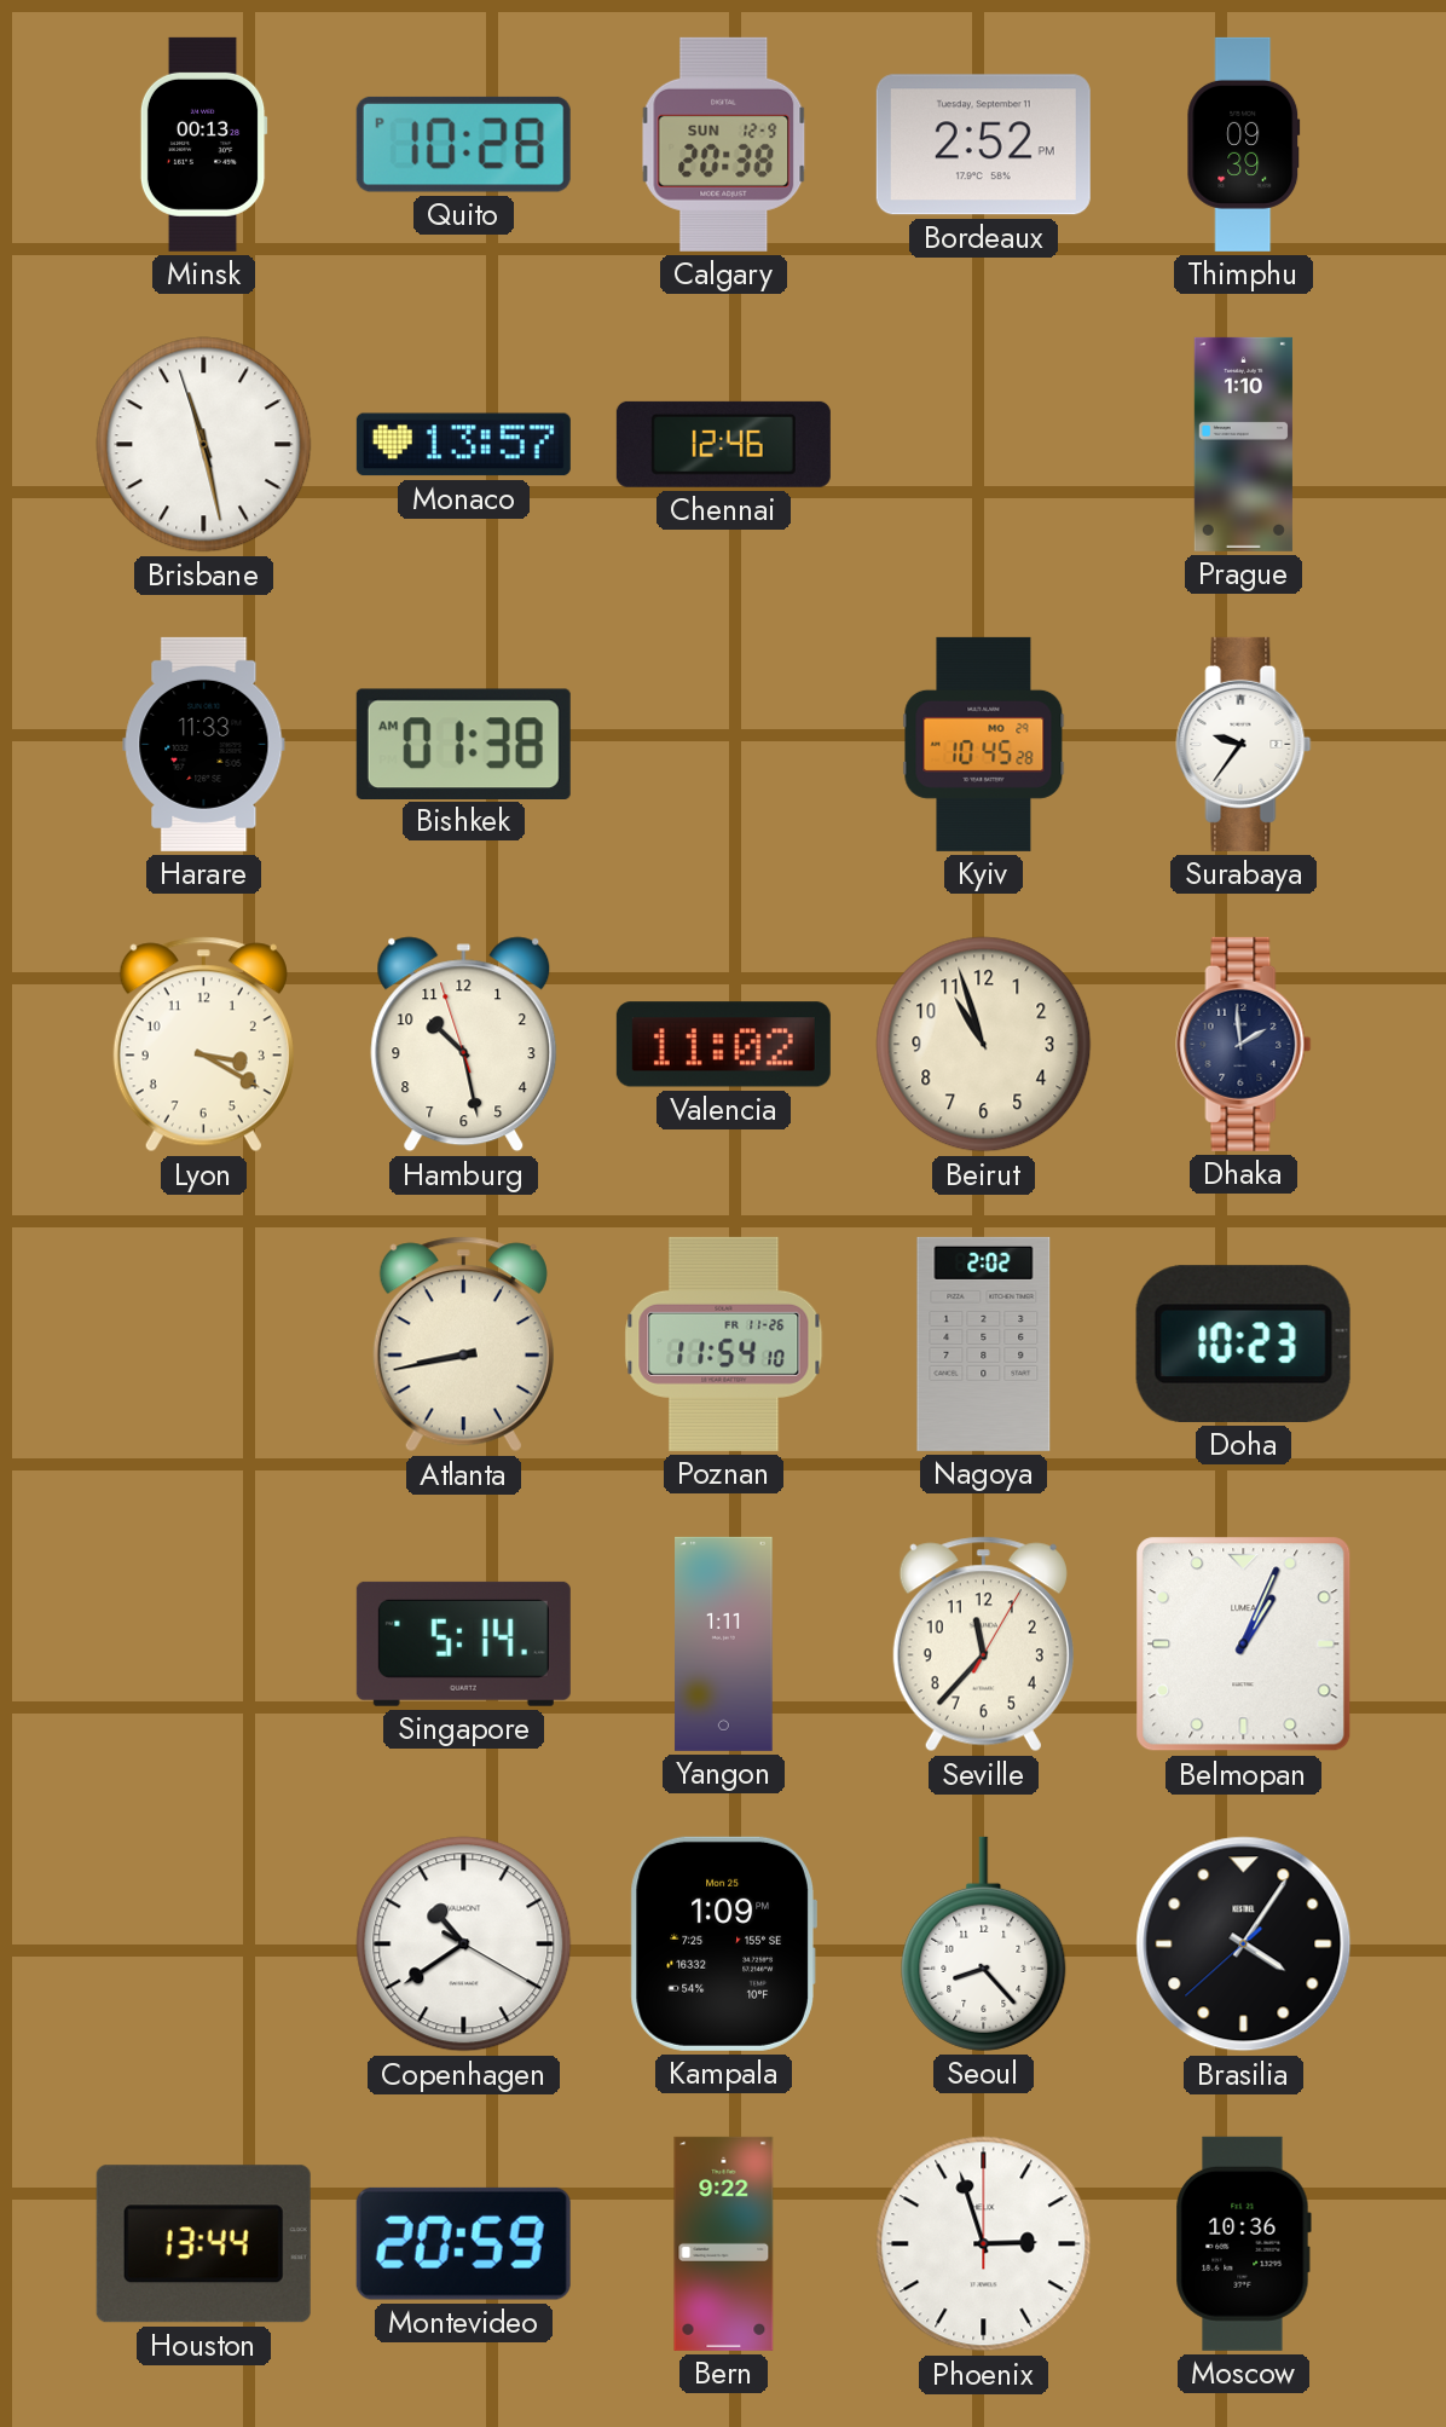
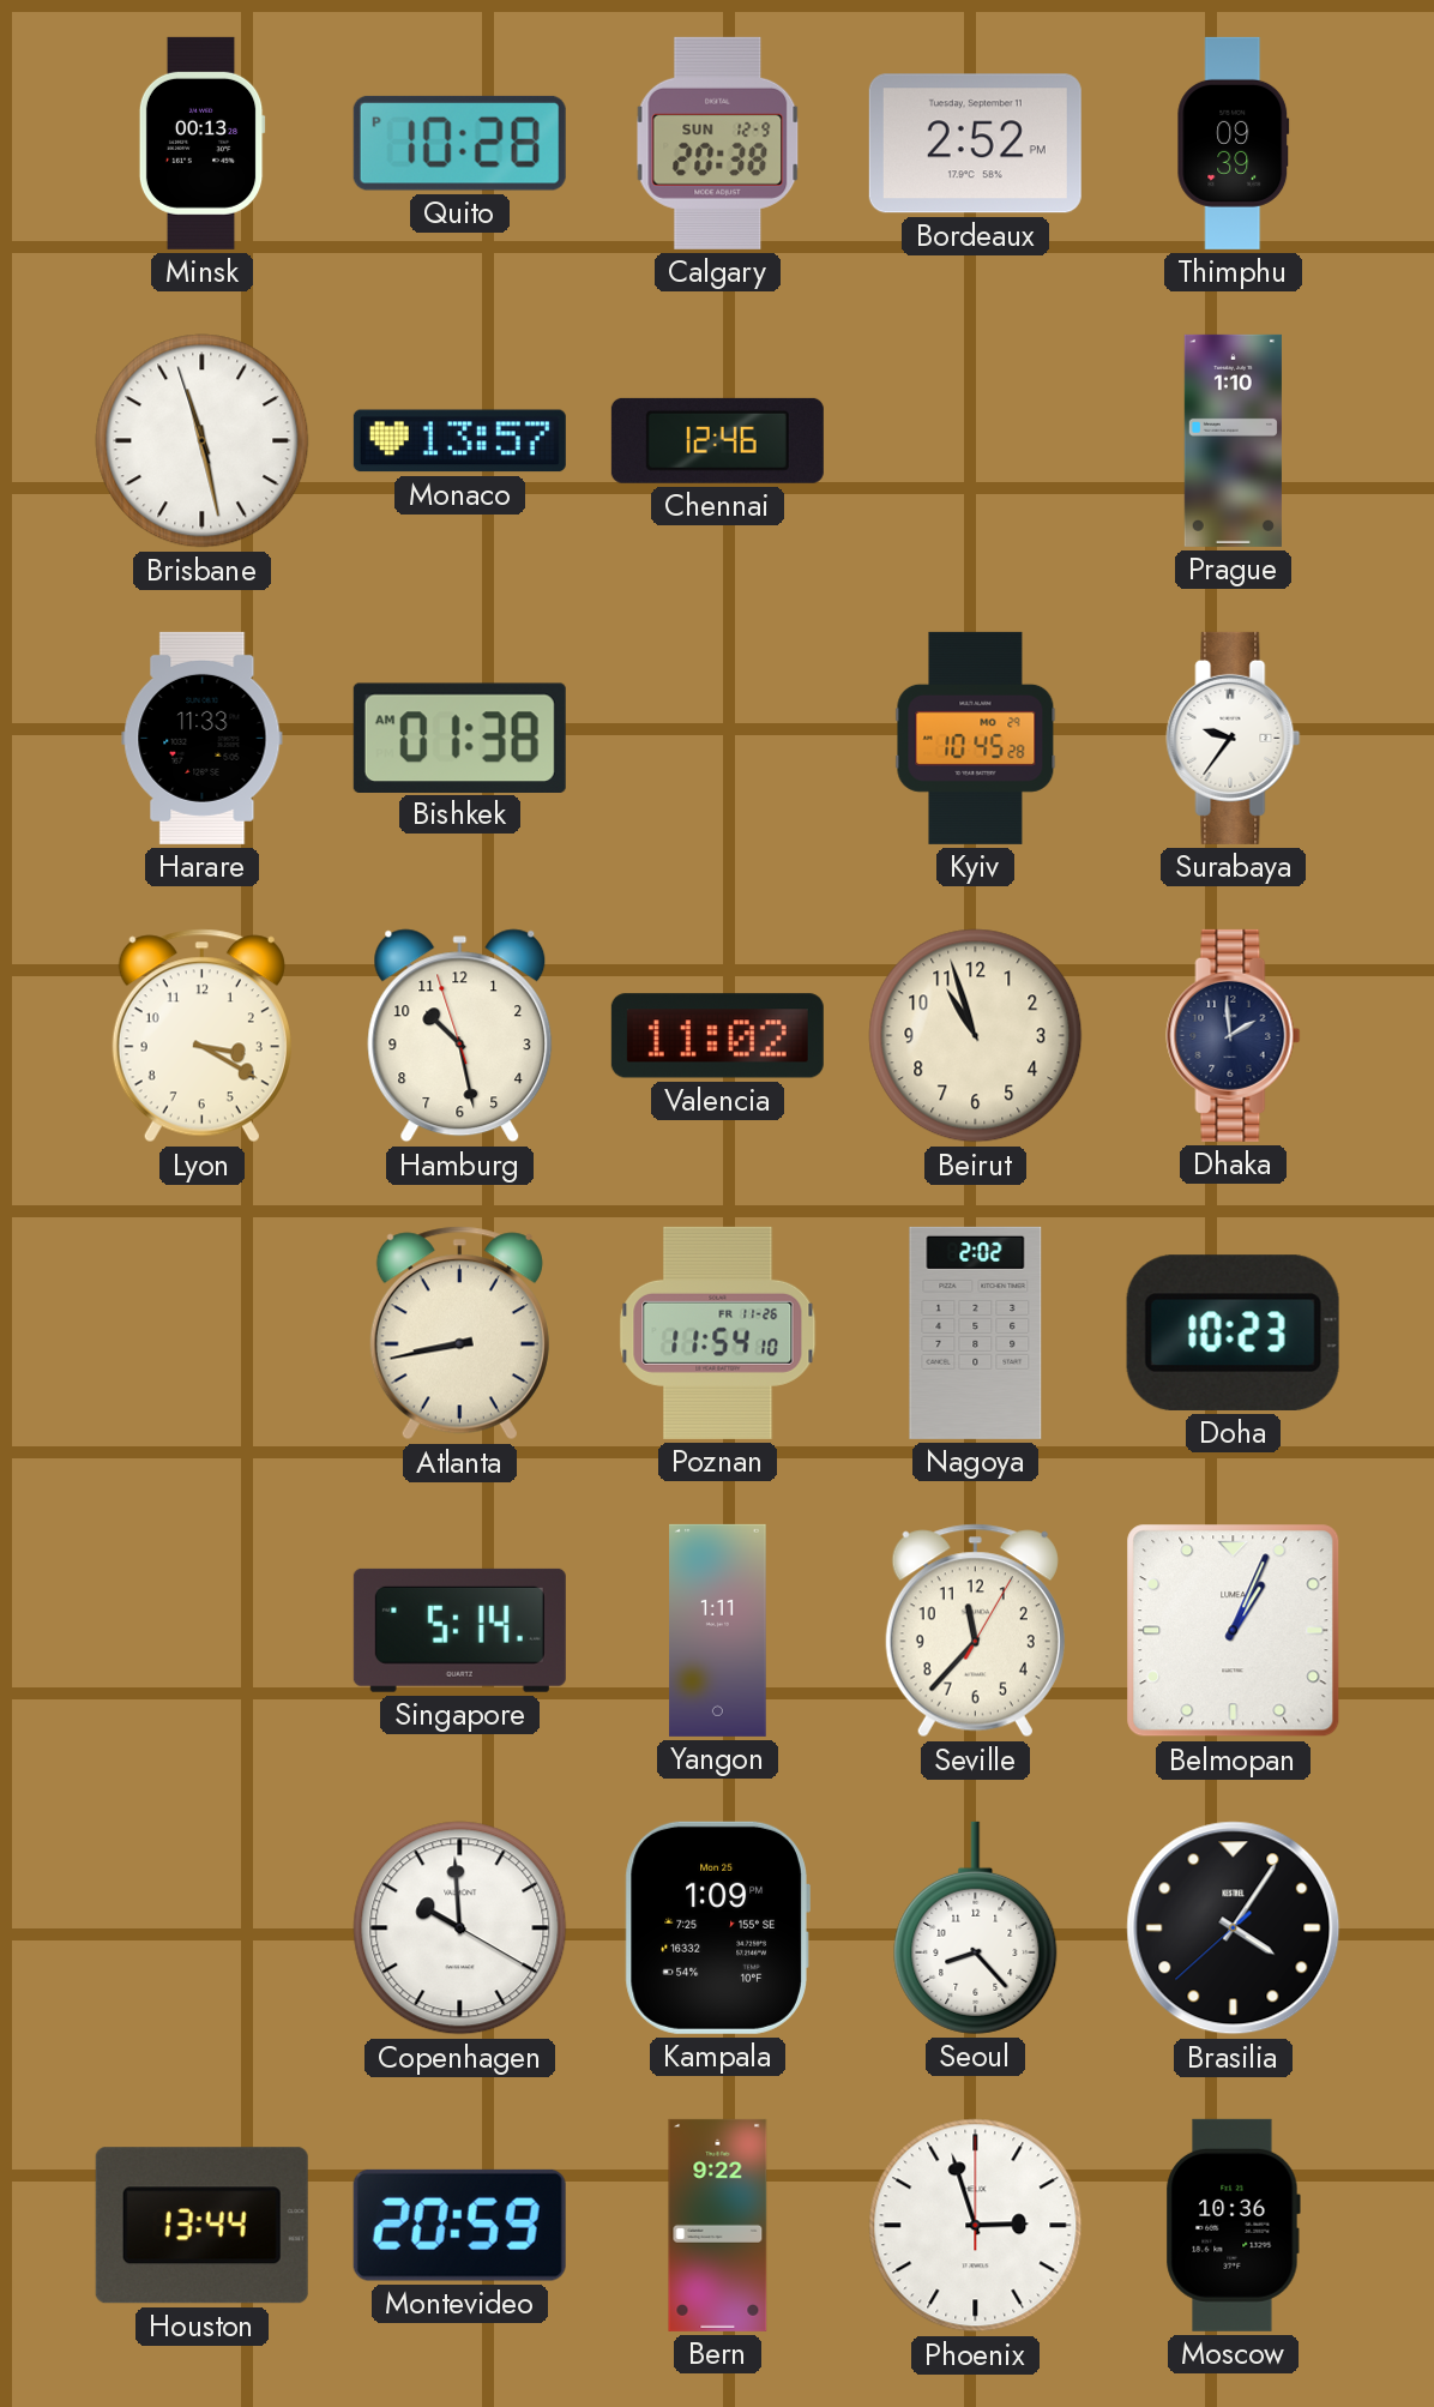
Copenhagen: 10:39 -> 9:59
